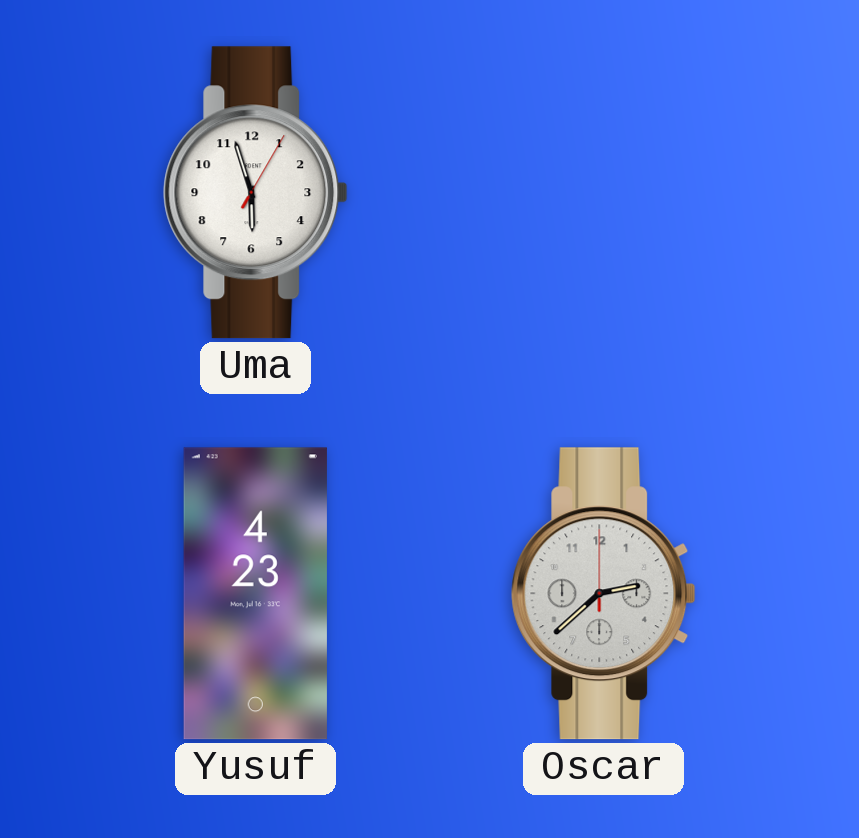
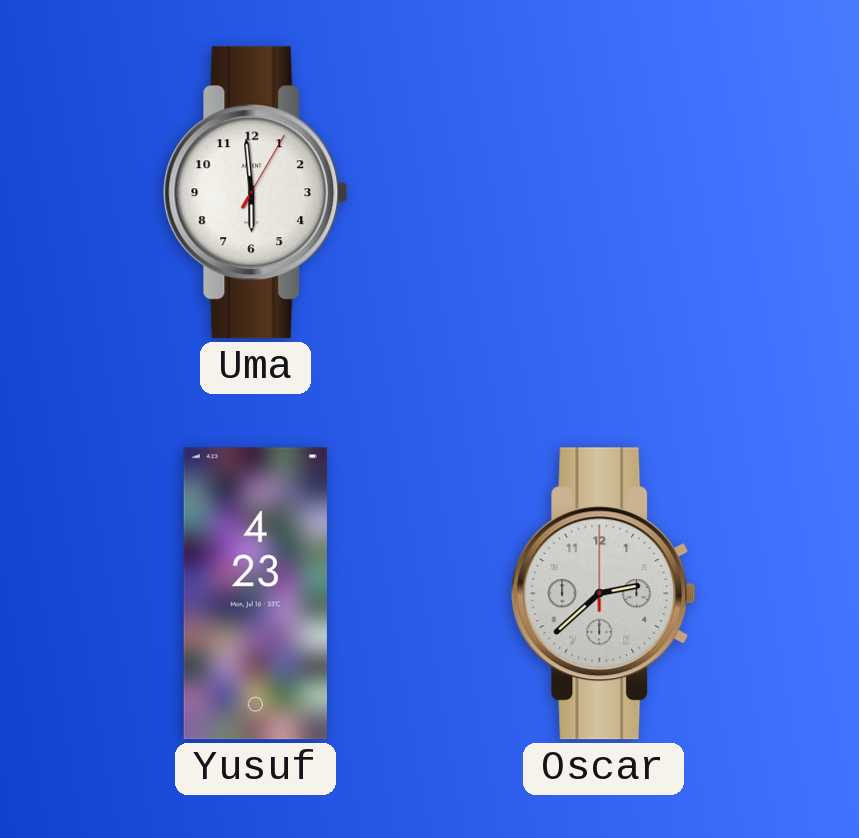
Uma: 5:57 -> 5:59
